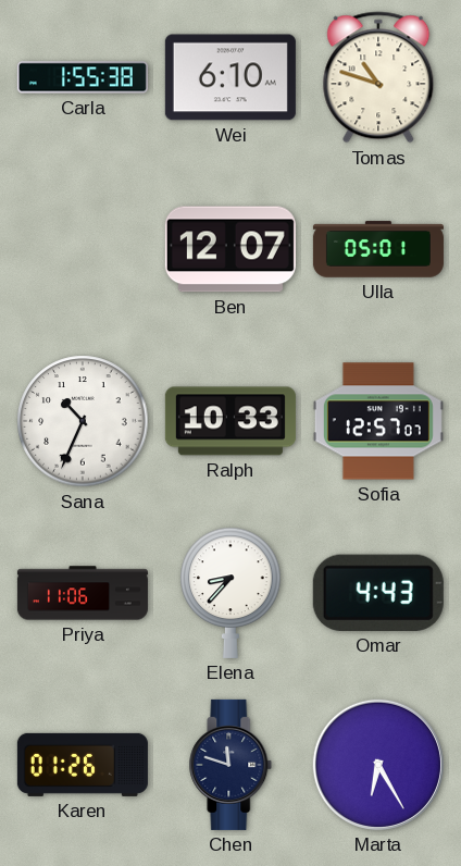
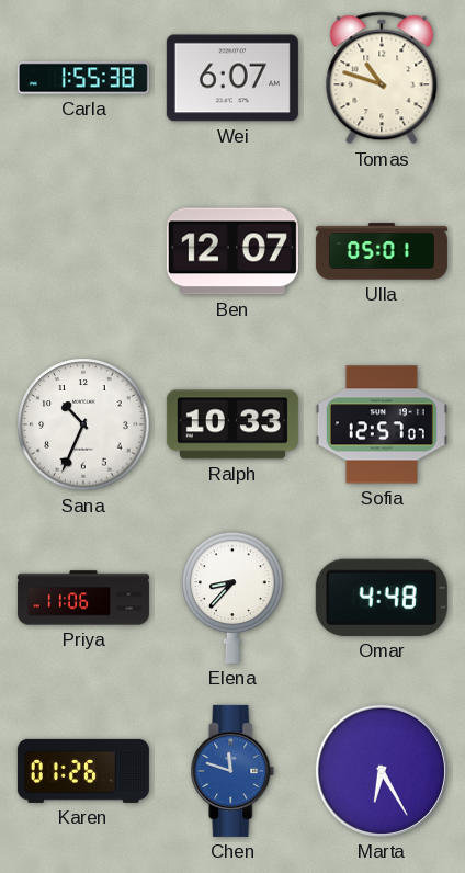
Wei: 6:10 -> 6:07
Omar: 4:43 -> 4:48
Chen dial: navy -> blue
